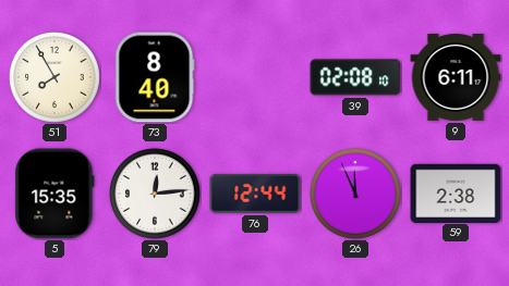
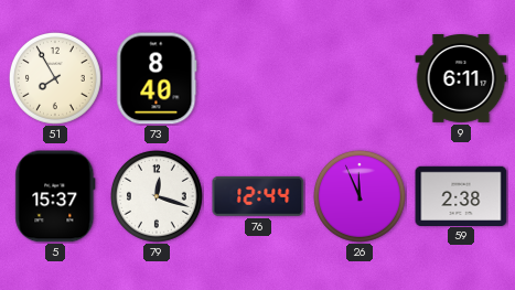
39: 02:08 -> none
5: 15:35 -> 15:37
79: 12:14 -> 12:18
